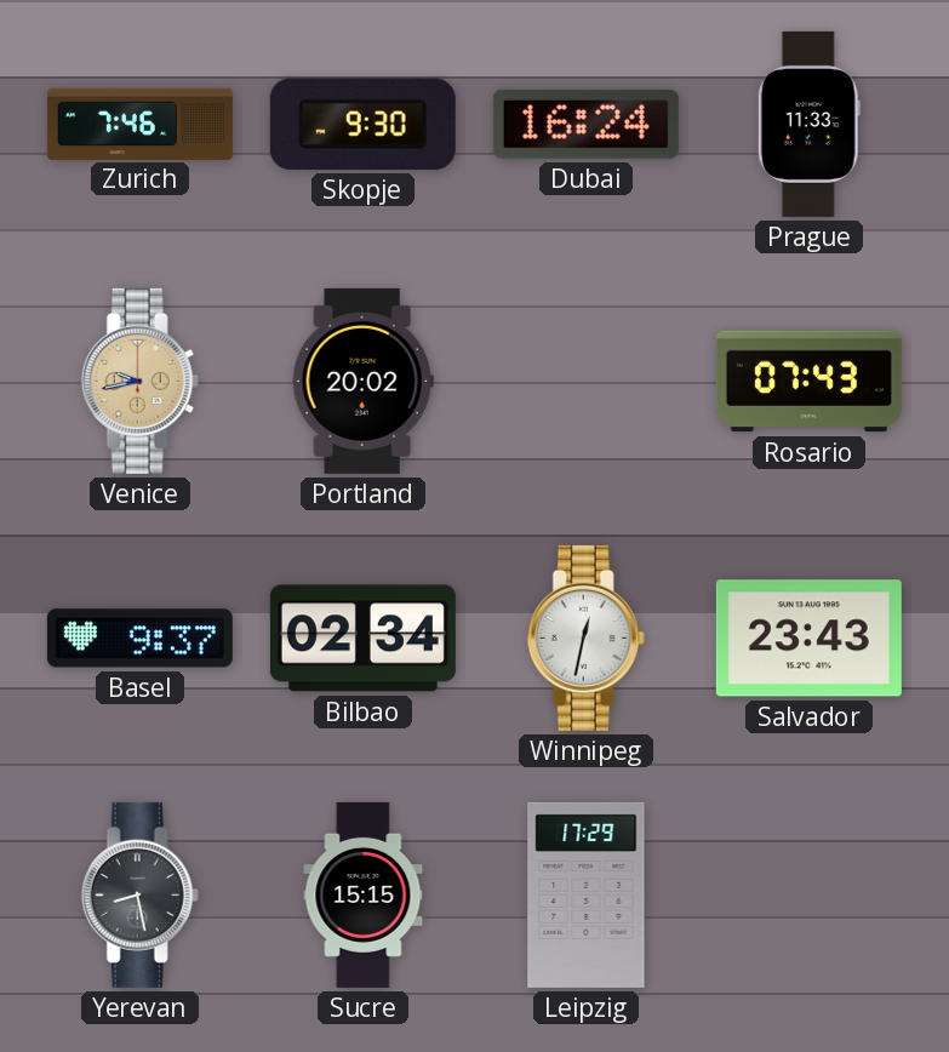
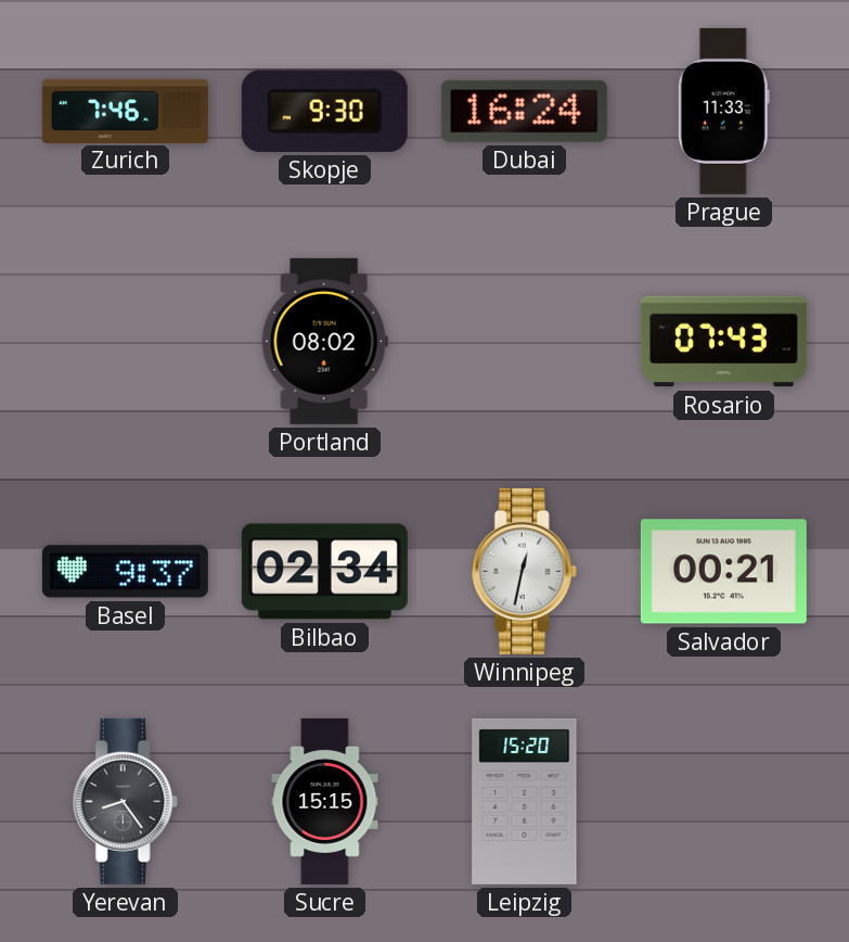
Venice: 9:43 -> none
Portland: 20:02 -> 08:02
Salvador: 23:43 -> 00:21
Yerevan: 8:28 -> 8:24
Leipzig: 17:29 -> 15:20
